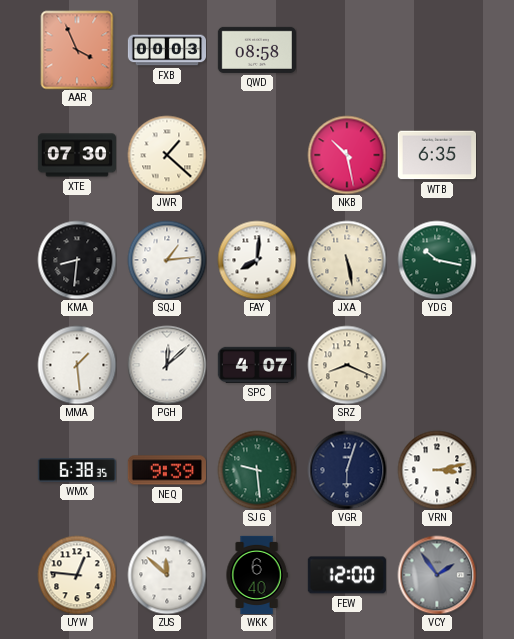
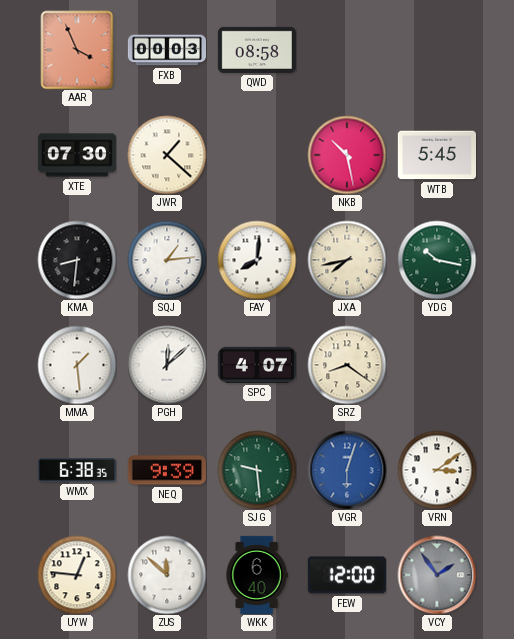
WTB: 6:35 -> 5:45
JXA: 5:28 -> 7:43
SRZ: 8:19 -> 8:21
VGR dial: navy -> blue
VRN: 3:13 -> 3:09
